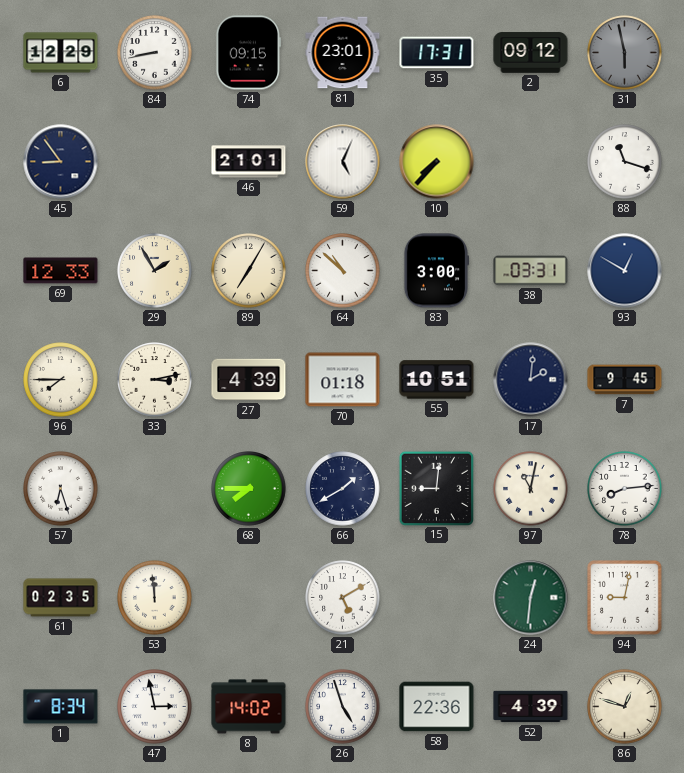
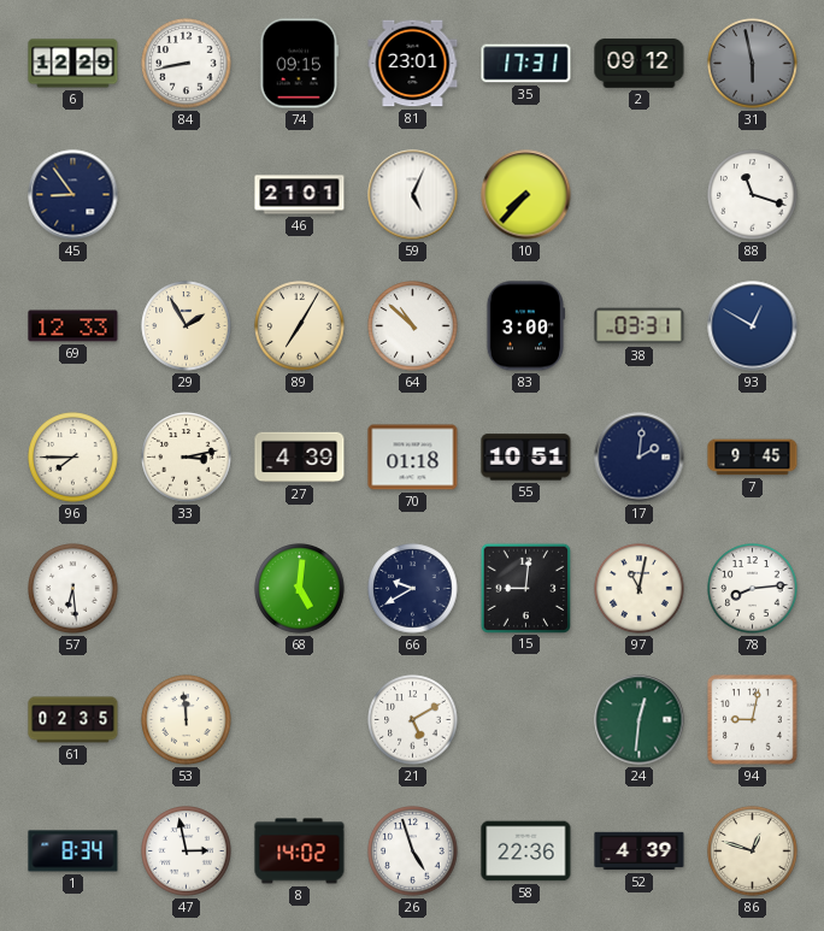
57: 6:27 -> 6:29
68: 7:45 -> 5:01
66: 1:40 -> 9:40
